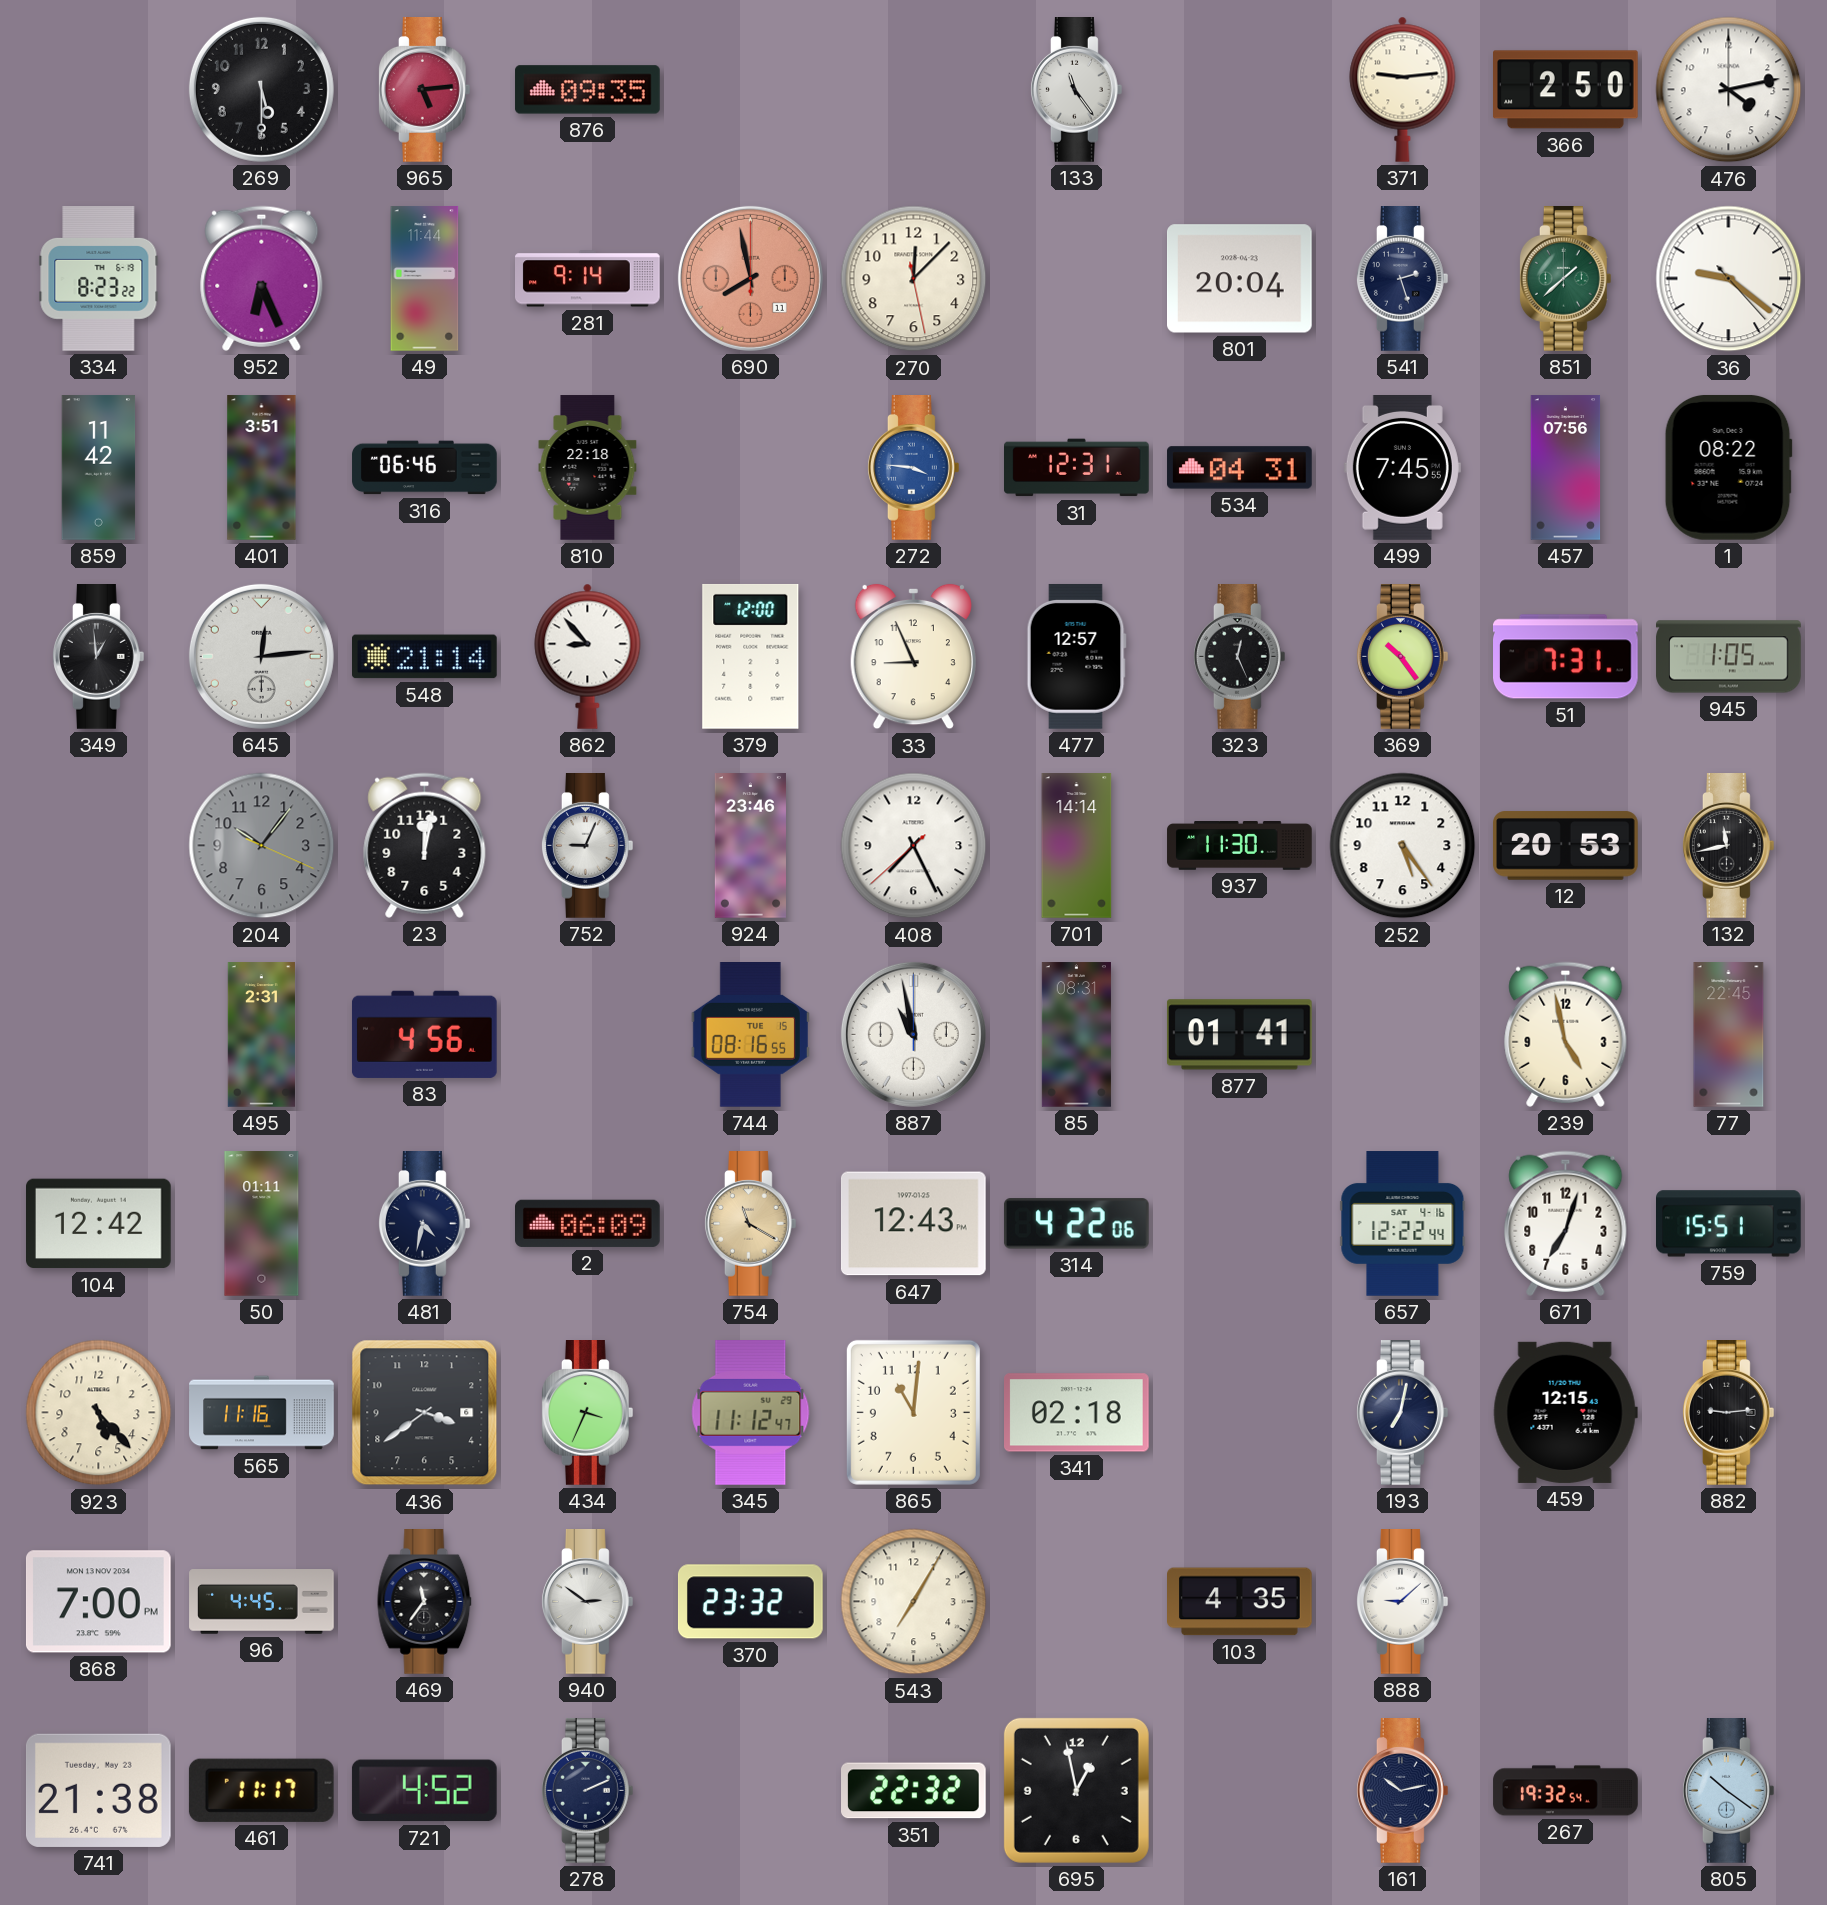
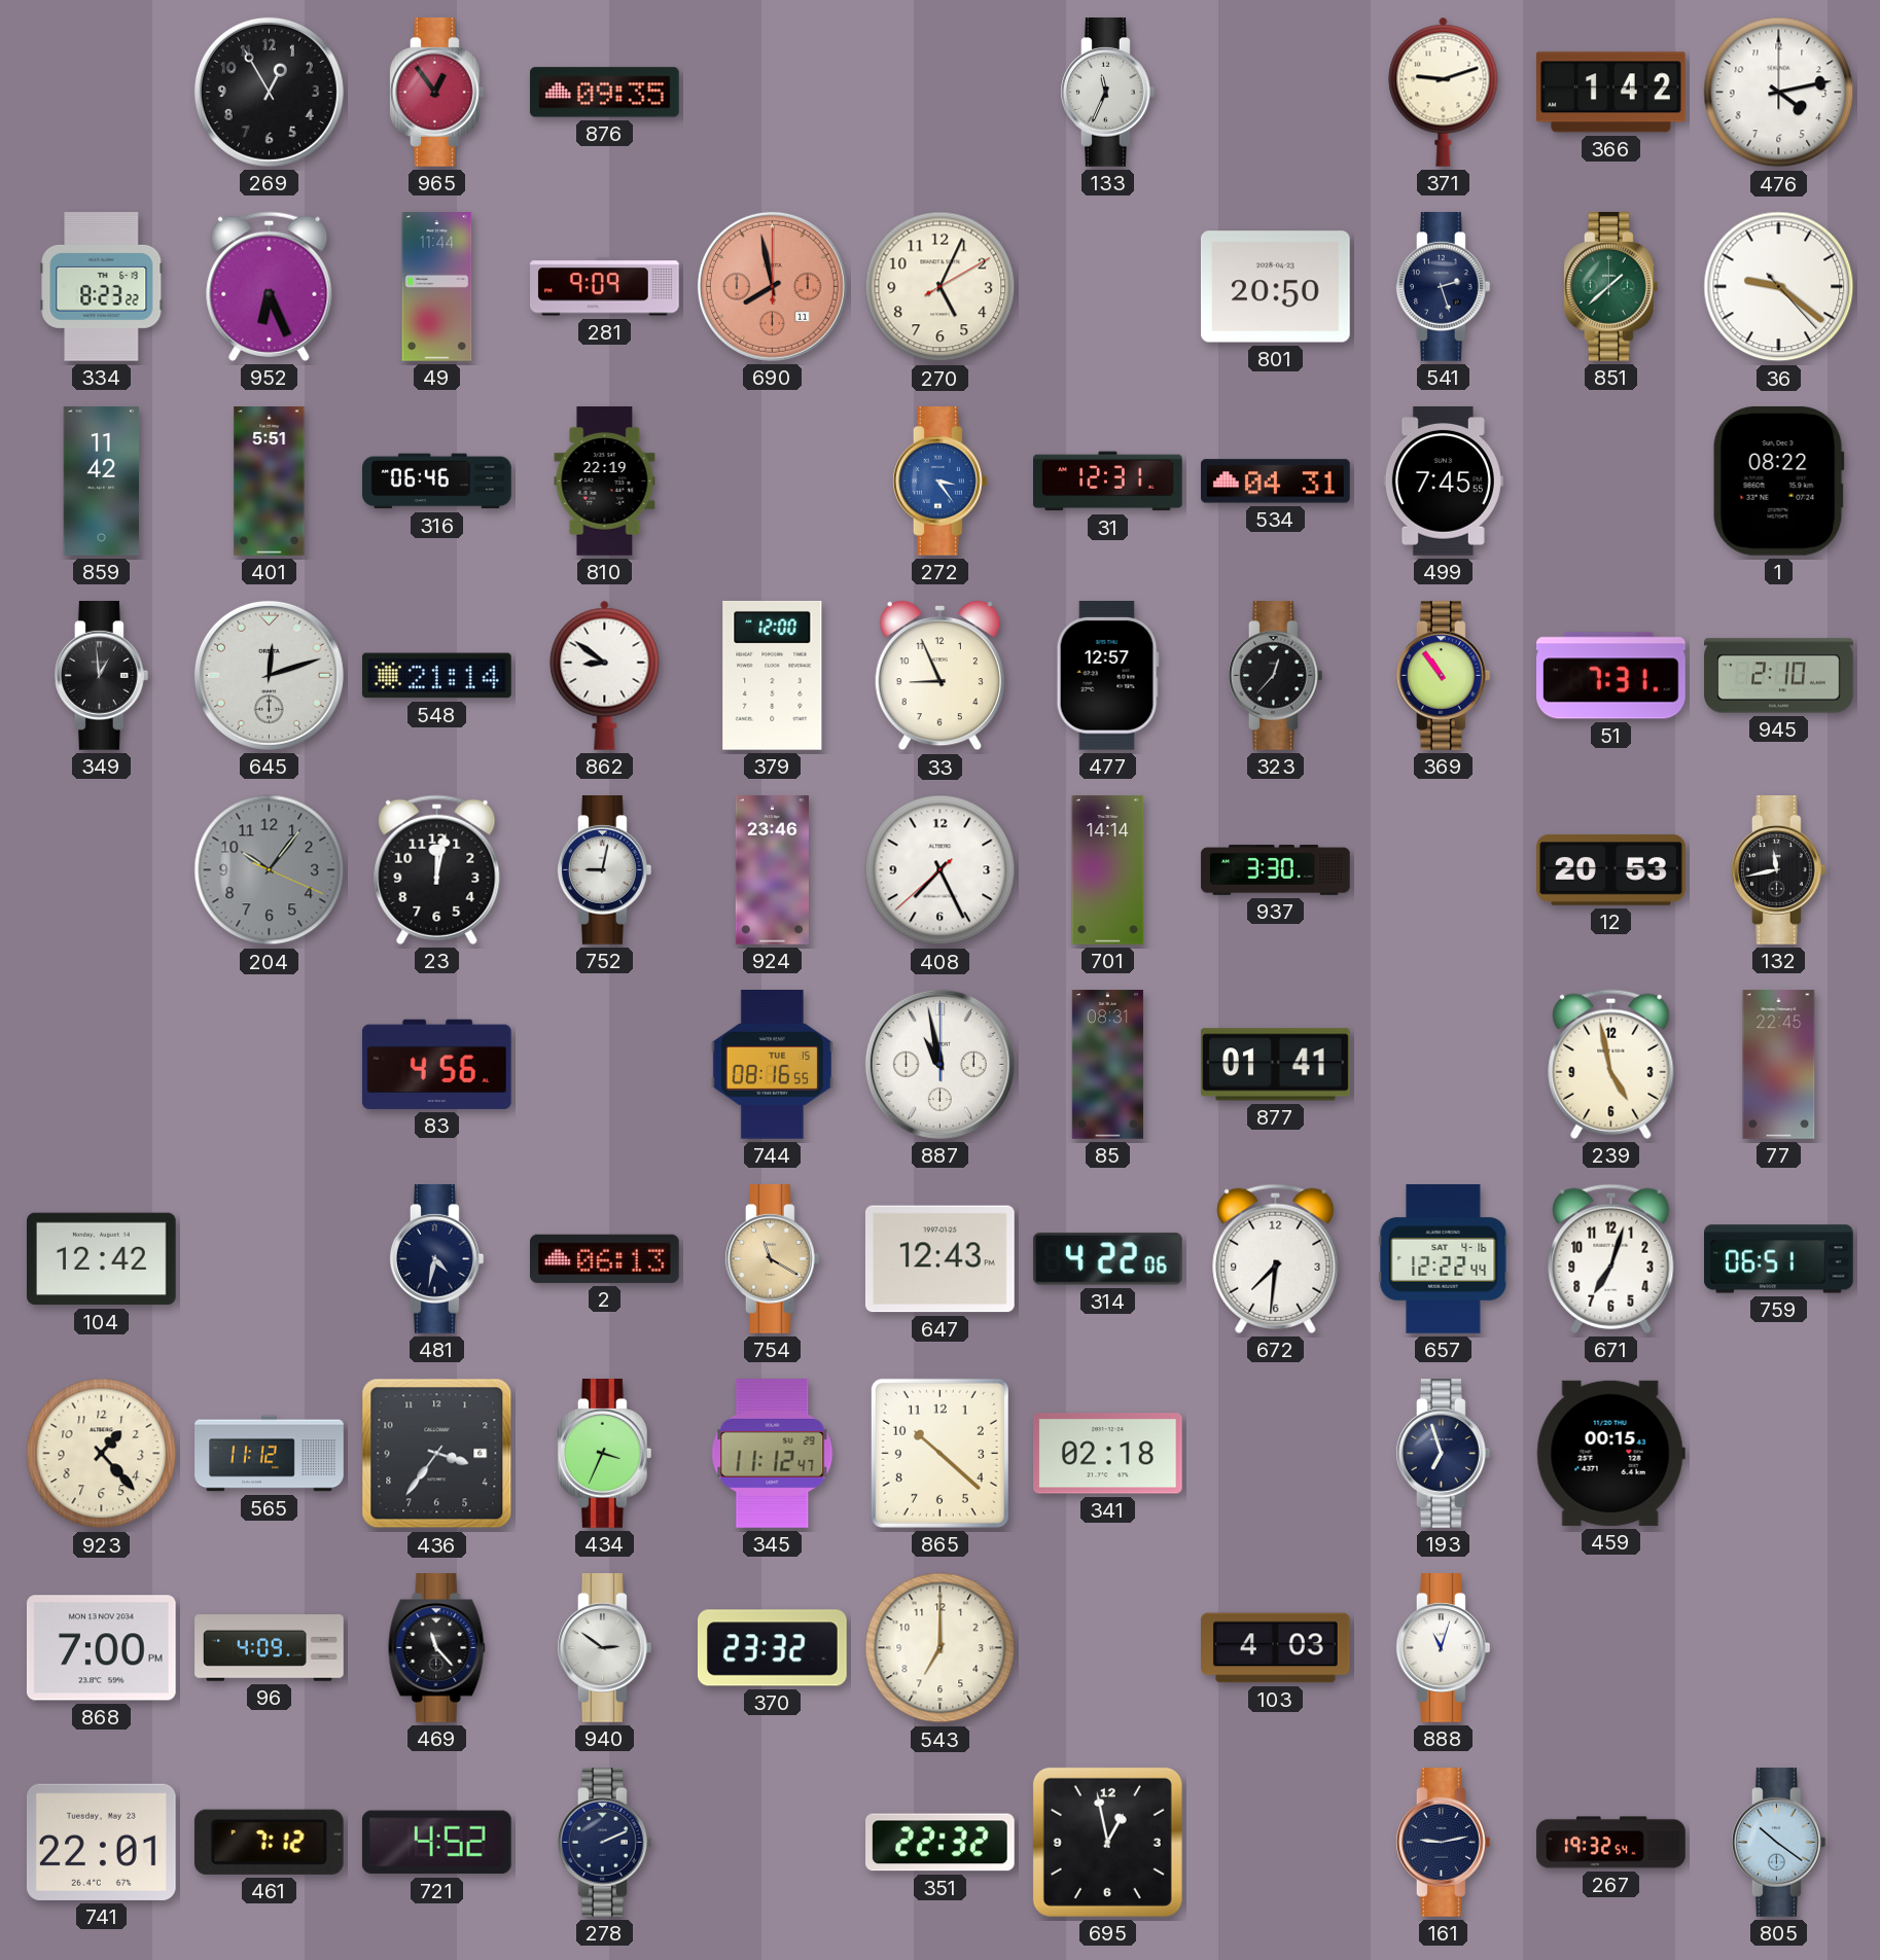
269: 5:30 -> 12:55
965: 5:14 -> 12:54
133: 11:24 -> 11:34
371: 9:14 -> 9:12
366: 2:50 -> 1:42
281: 9:14 -> 9:09
270: 12:07 -> 5:04
801: 20:04 -> 20:50
401: 3:51 -> 5:51
810: 22:18 -> 22:19
272: 3:46 -> 3:24
457: 07:56 -> none
645: 12:14 -> 12:12
862: 8:53 -> 8:51
323: 12:26 -> 12:37
369: 10:24 -> 10:54
945: 1:05 -> 2:10
752: 9:04 -> 9:02
937: 11:30 -> 3:30
252: 5:24 -> none
495: 2:31 -> none
50: 01:11 -> none
2: 06:09 -> 06:13
672: none -> 7:31
759: 15:51 -> 06:51
923: 5:23 -> 1:23
565: 11:16 -> 11:12
436: 3:39 -> 3:36
865: 11:01 -> 10:22
193: 7:02 -> 6:57
459: 12:15 -> 00:15
882: 9:14 -> none
96: 4:45 -> 4:09
469: 11:36 -> 11:23
543: 7:05 -> 7:00
103: 4:35 -> 4:03
888: 9:08 -> 11:03
741: 21:38 -> 22:01
461: 11:17 -> 7:12
161: 10:13 -> 9:13
